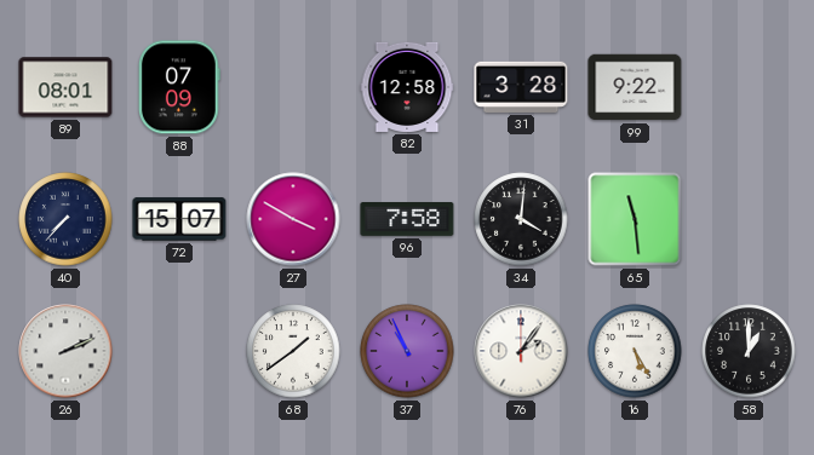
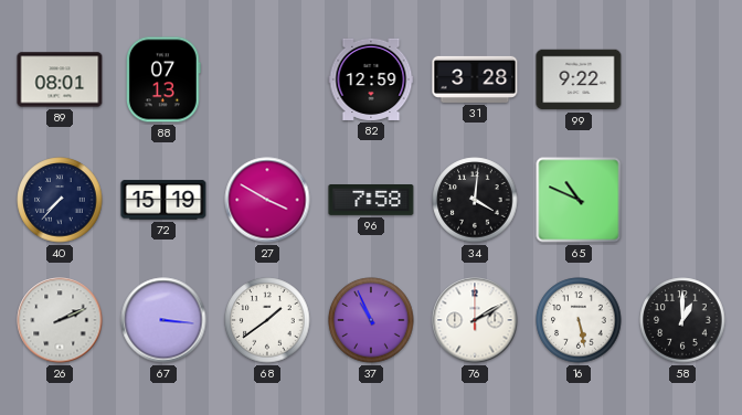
88: 07:09 -> 07:13
82: 12:58 -> 12:59
72: 15:07 -> 15:19
65: 11:29 -> 10:49
67: none -> 3:16
76: 2:06 -> 2:10
16: 5:25 -> 5:28
